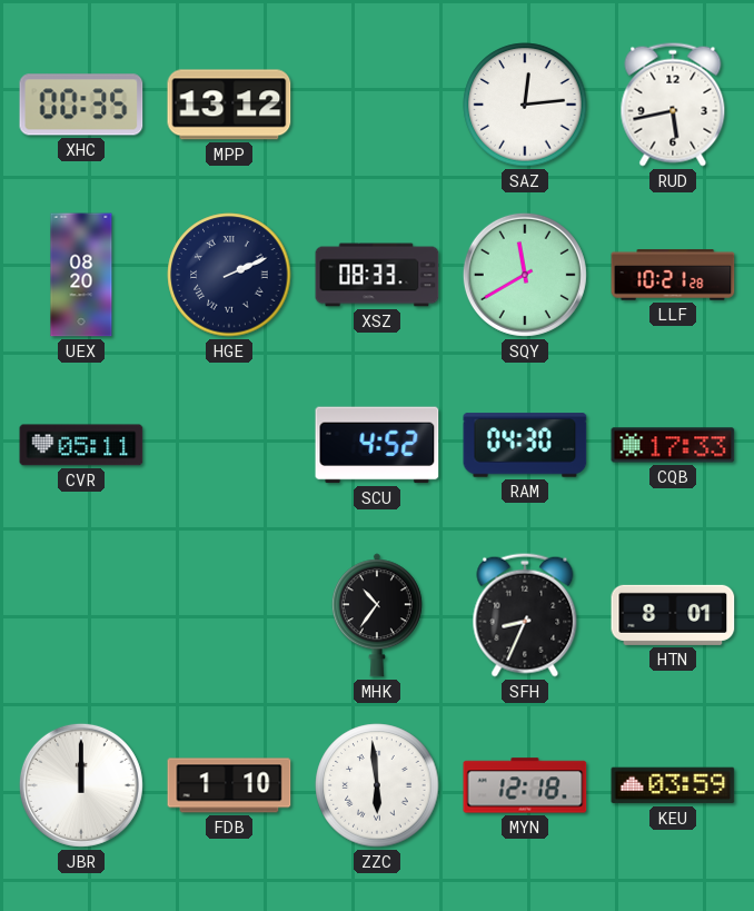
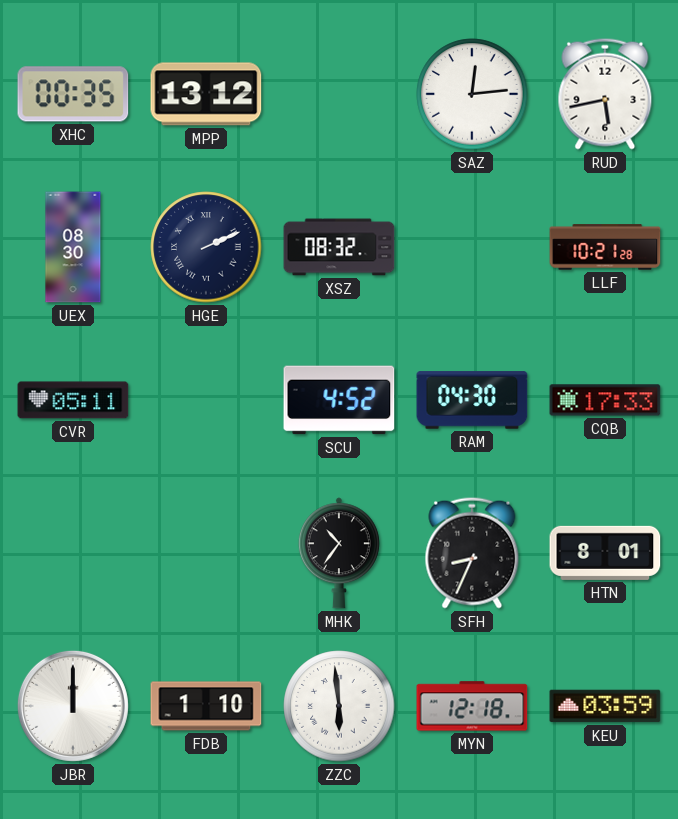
UEX: 08:20 -> 08:30
XSZ: 08:33 -> 08:32
SQY: 11:40 -> none
